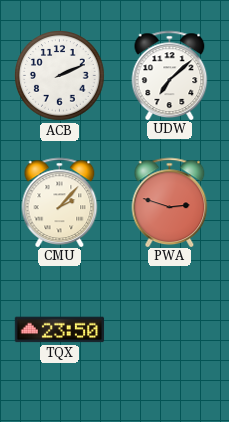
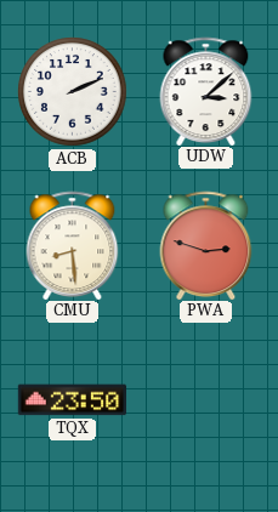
UDW: 7:08 -> 3:08
CMU: 2:07 -> 8:29
